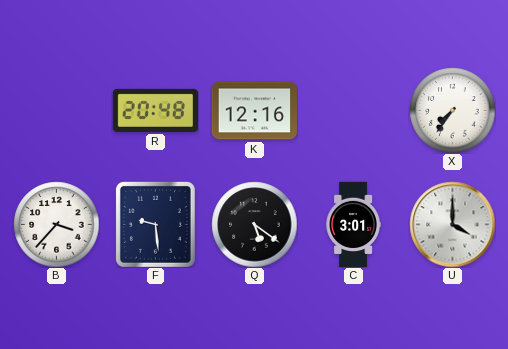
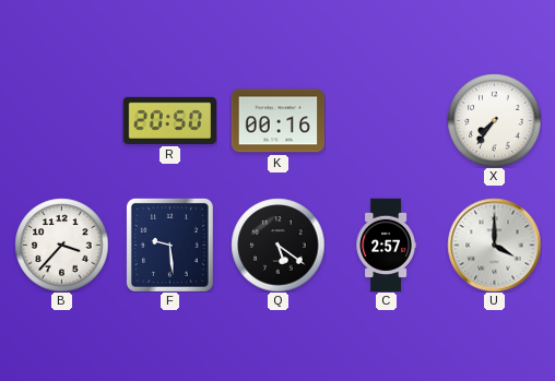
R: 20:48 -> 20:50
K: 12:16 -> 00:16
C: 3:01 -> 2:57
